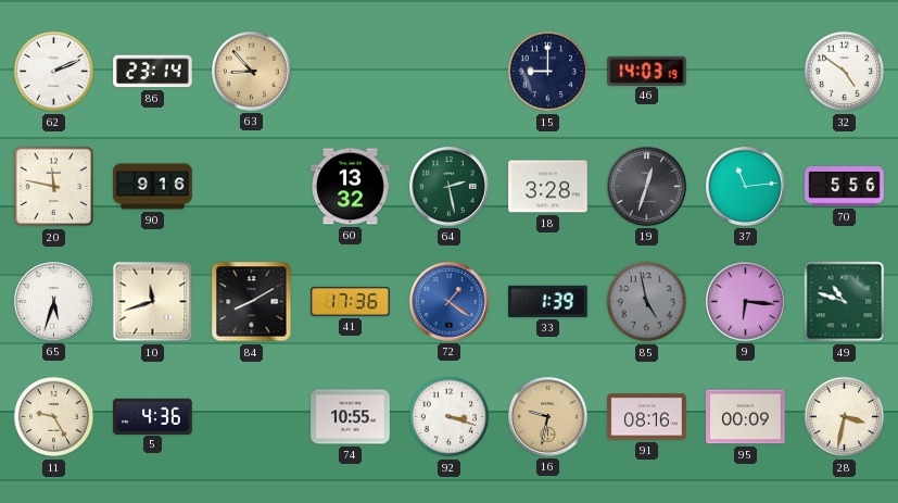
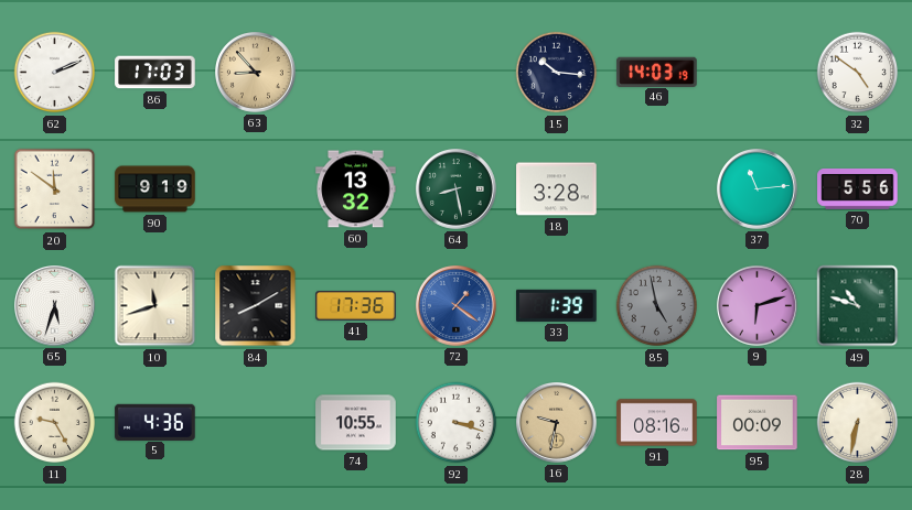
86: 23:14 -> 17:03
15: 9:00 -> 10:16
20: 11:47 -> 11:51
90: 9:16 -> 9:19
64: 2:28 -> 8:28
19: 12:33 -> none
9: 6:16 -> 6:12
28: 3:32 -> 6:32
